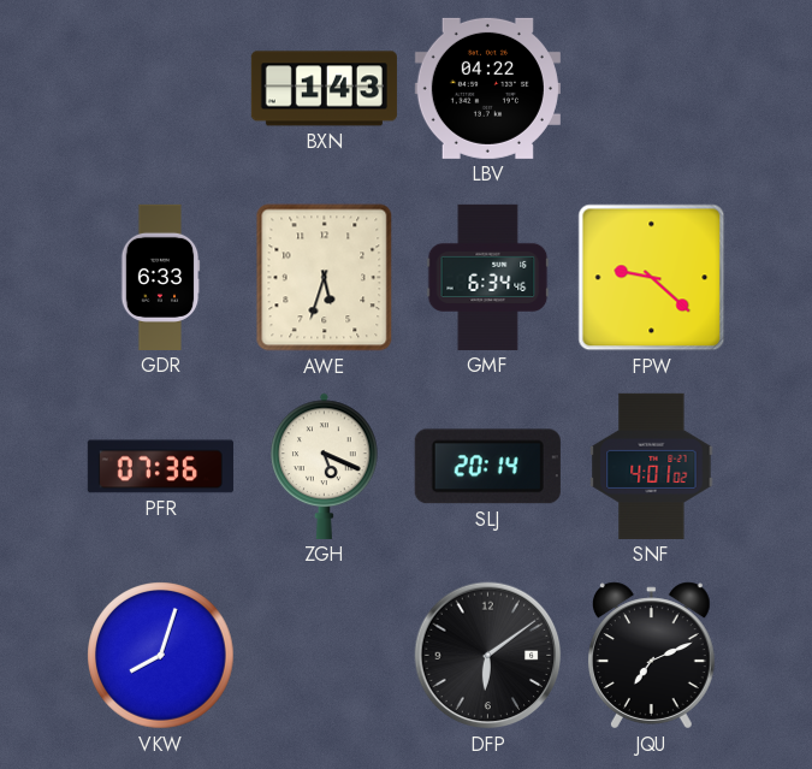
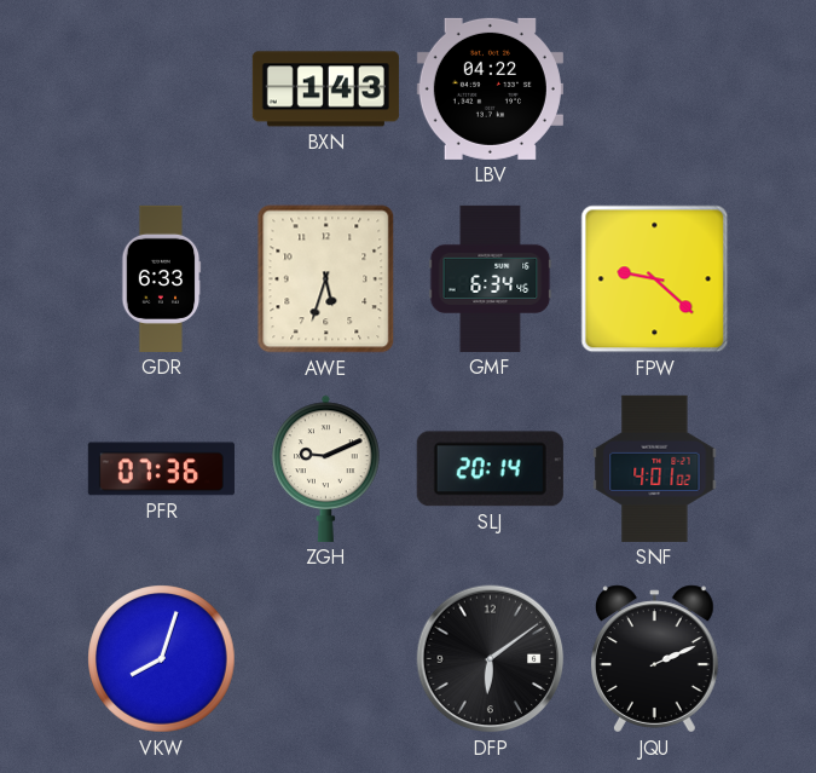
ZGH: 5:19 -> 9:11
JQU: 7:11 -> 2:11
